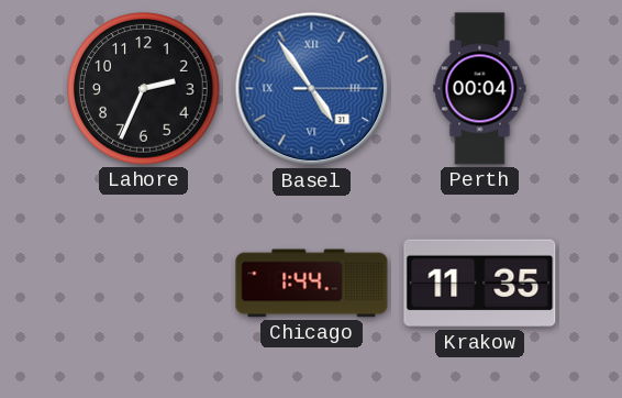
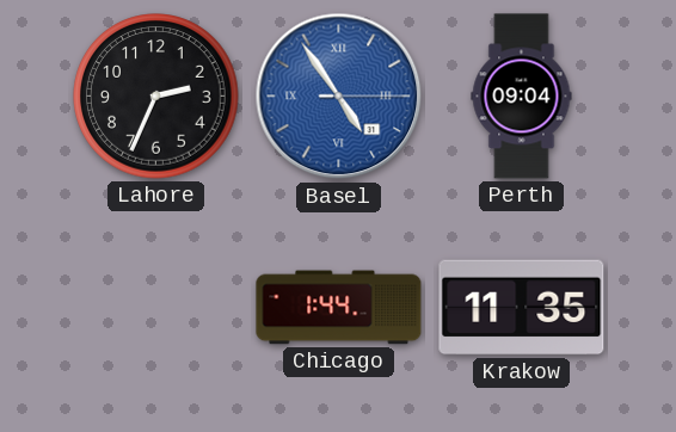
Perth: 00:04 -> 09:04
